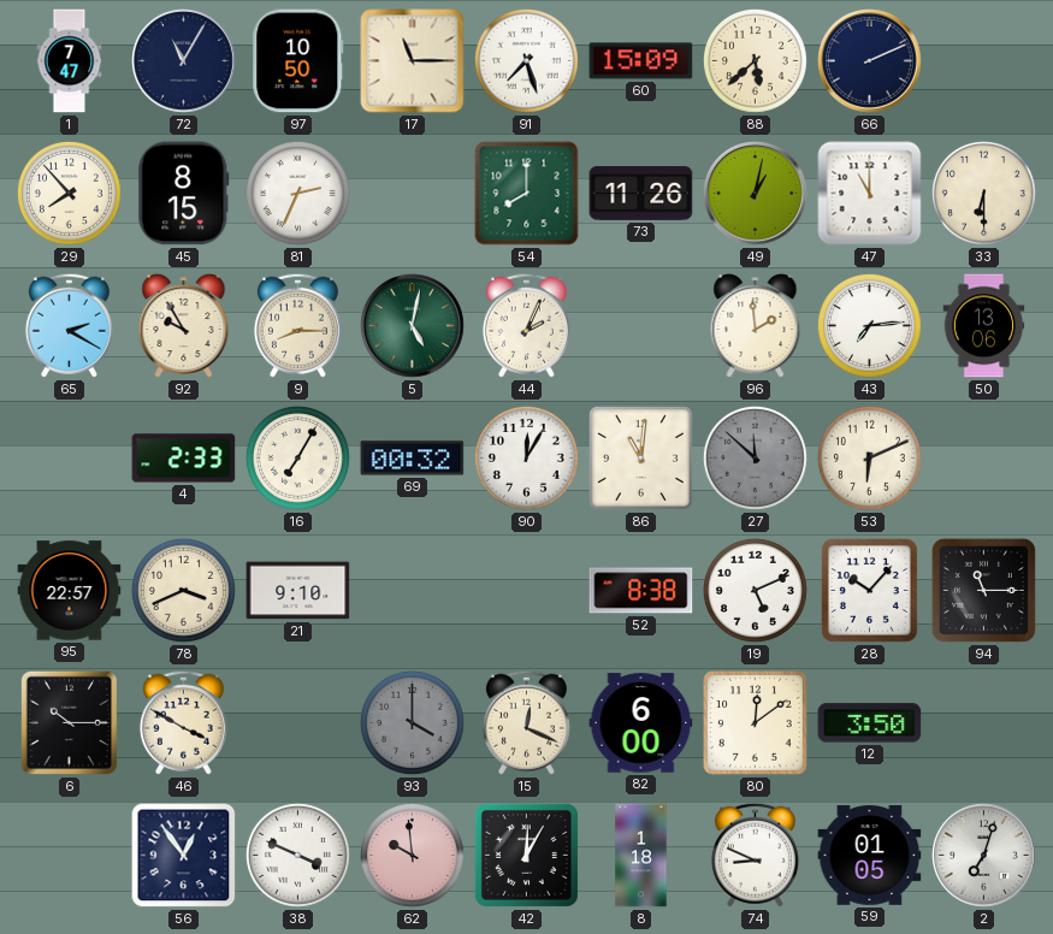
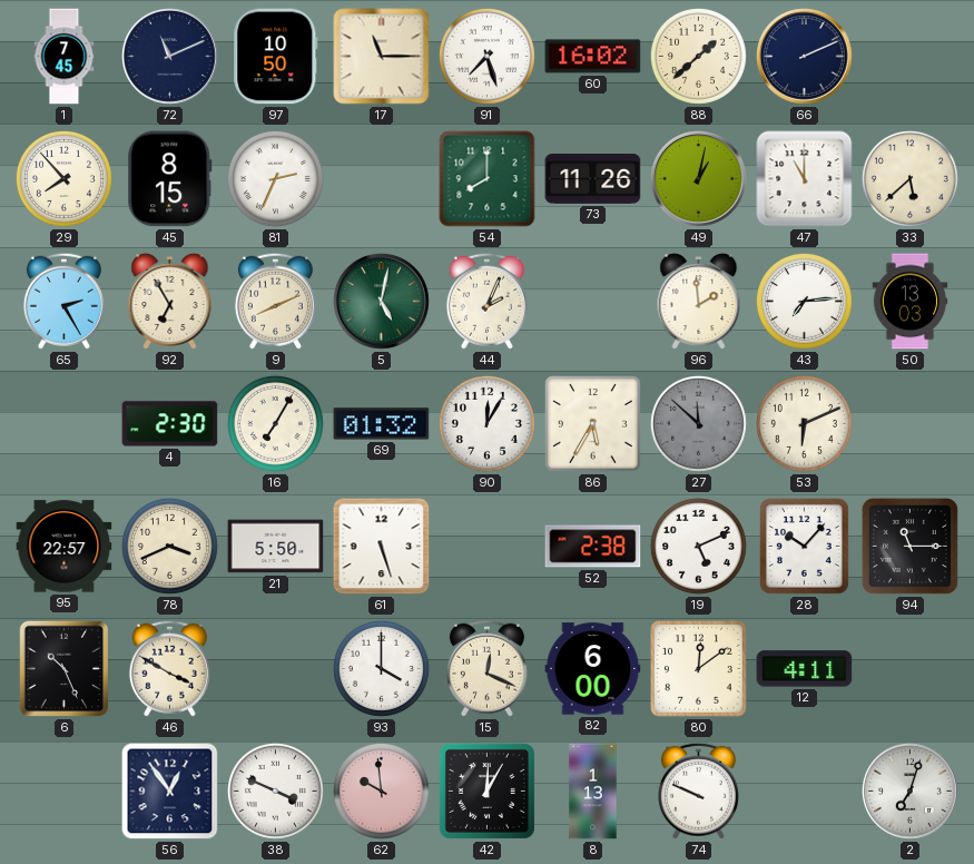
1: 7:47 -> 7:45
72: 11:05 -> 11:11
60: 15:09 -> 16:02
88: 5:38 -> 1:38
33: 6:30 -> 5:38
65: 2:20 -> 2:25
92: 9:55 -> 6:55
9: 8:15 -> 8:11
50: 13:06 -> 13:03
4: 2:33 -> 2:30
69: 00:32 -> 01:32
86: 11:01 -> 5:35
21: 9:10 -> 5:50
61: none -> 5:27
52: 8:38 -> 2:38
6: 10:15 -> 10:26
93 dial: grey -> white
12: 3:50 -> 4:11
8: 1:18 -> 1:13
74: 8:49 -> 9:49
59: 01:05 -> none
